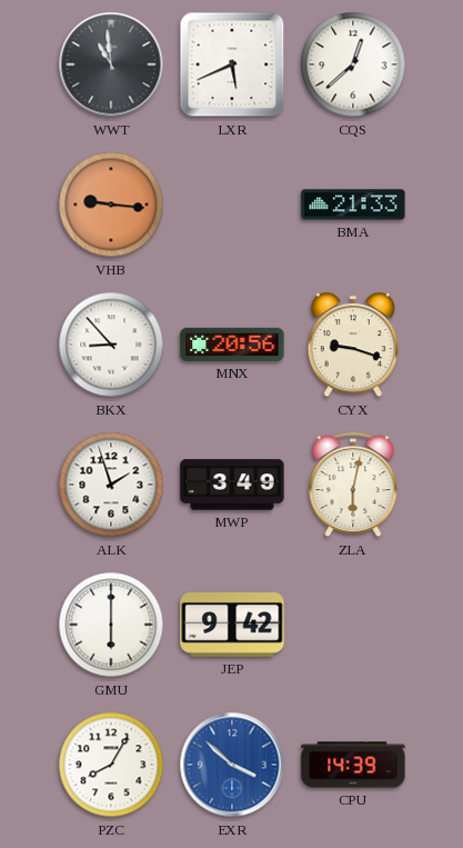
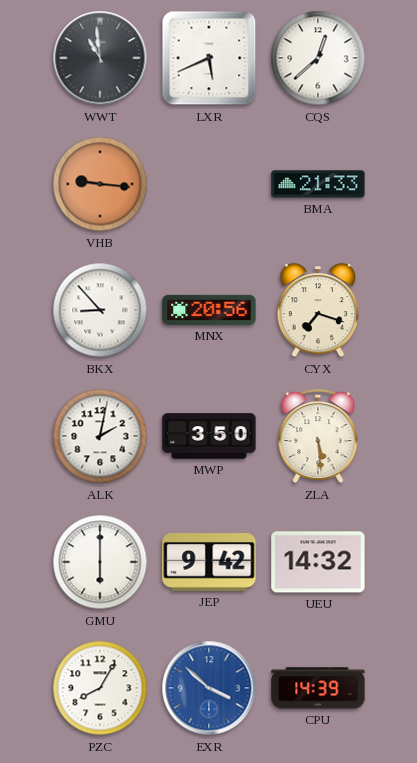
CYX: 9:18 -> 7:18
ALK: 1:57 -> 2:02
MWP: 3:49 -> 3:50
ZLA: 6:02 -> 5:29
UEU: none -> 14:32
